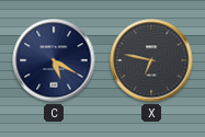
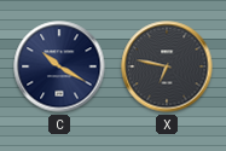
C: 5:20 -> 10:20
